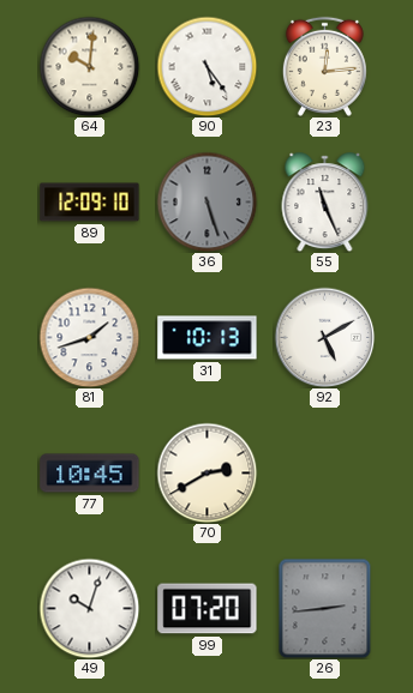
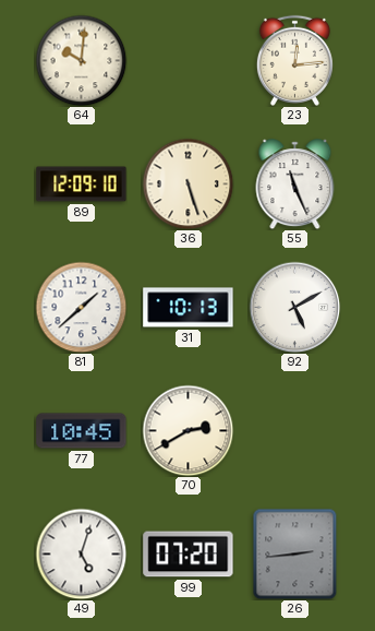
90: 5:24 -> none
36 dial: grey -> cream
81: 1:42 -> 1:38
49: 10:03 -> 5:03
